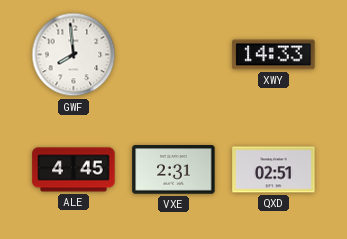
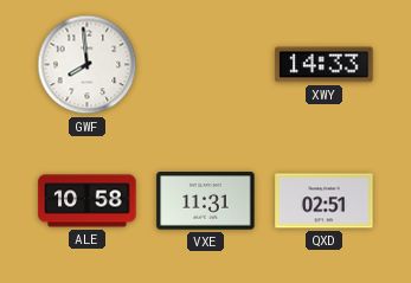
ALE: 4:45 -> 10:58
VXE: 2:31 -> 11:31
